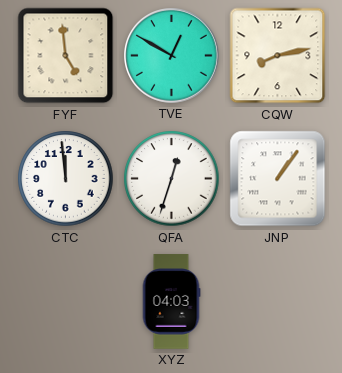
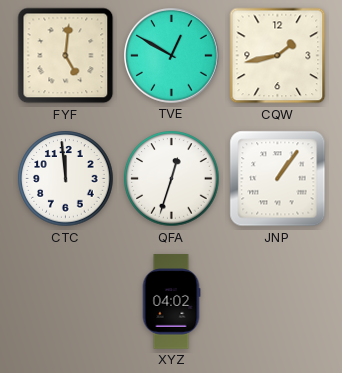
FYF: 4:59 -> 5:01
CQW: 8:13 -> 1:43
XYZ: 04:03 -> 04:02
